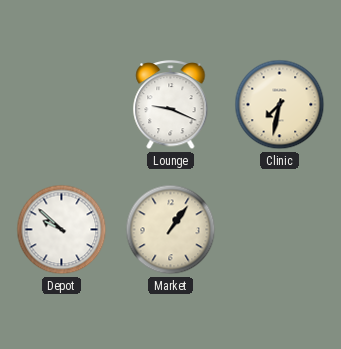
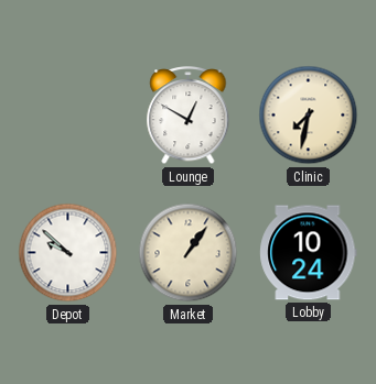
Lounge: 9:19 -> 12:50
Lobby: none -> 10:24
